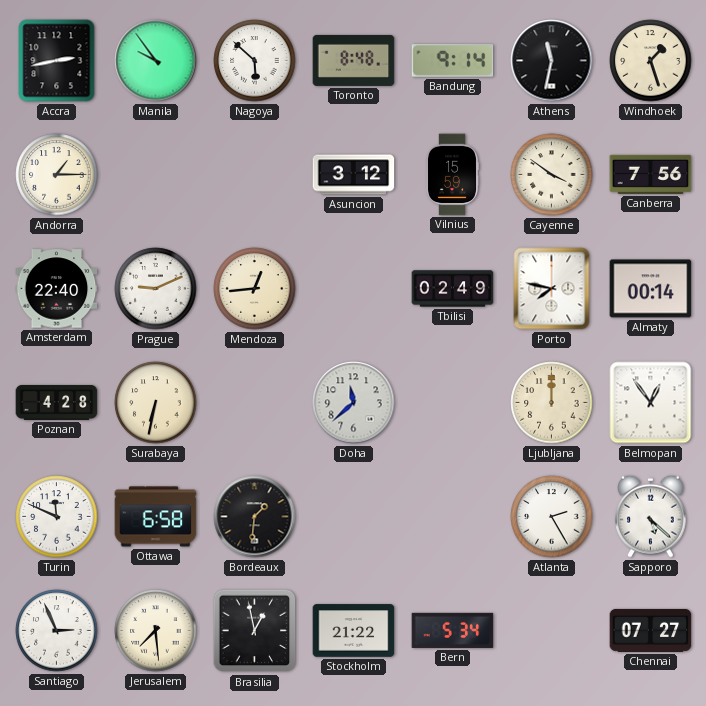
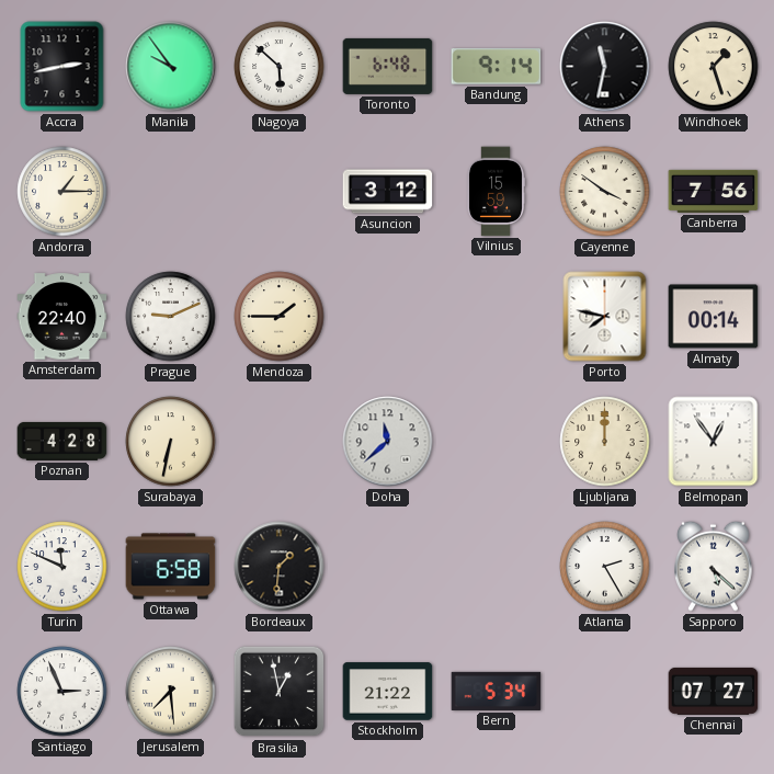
Toronto: 8:48 -> 6:48
Mendoza: 12:44 -> 1:45
Tbilisi: 02:49 -> none
